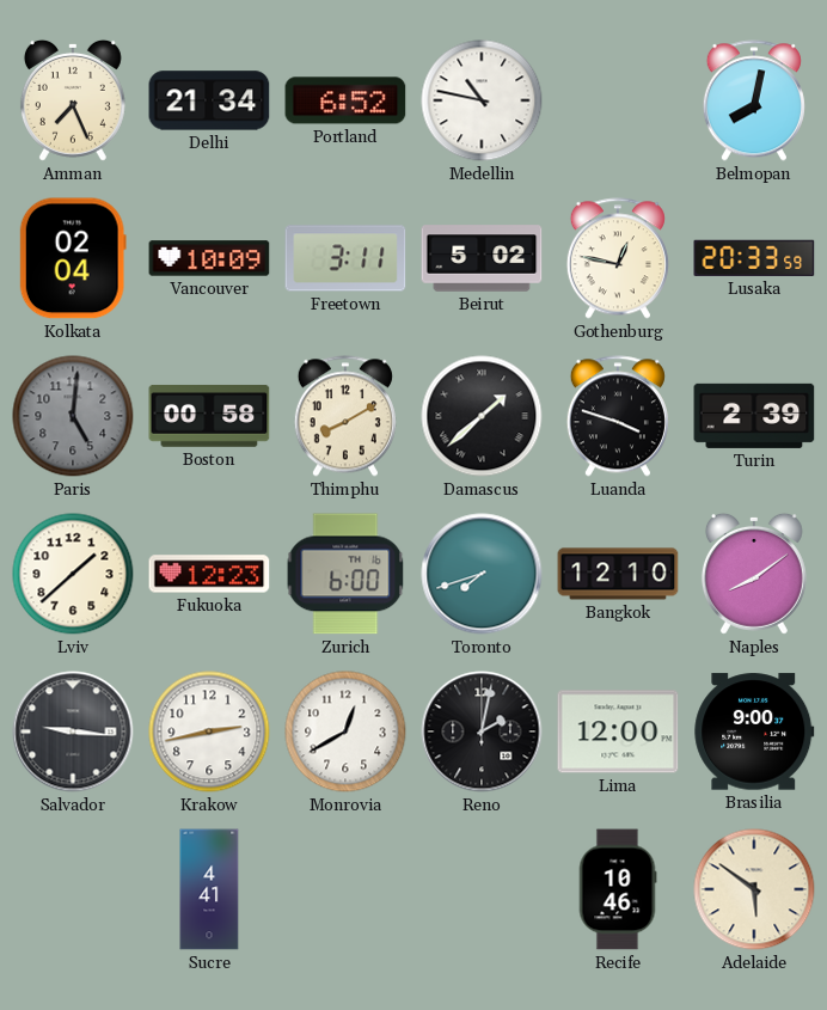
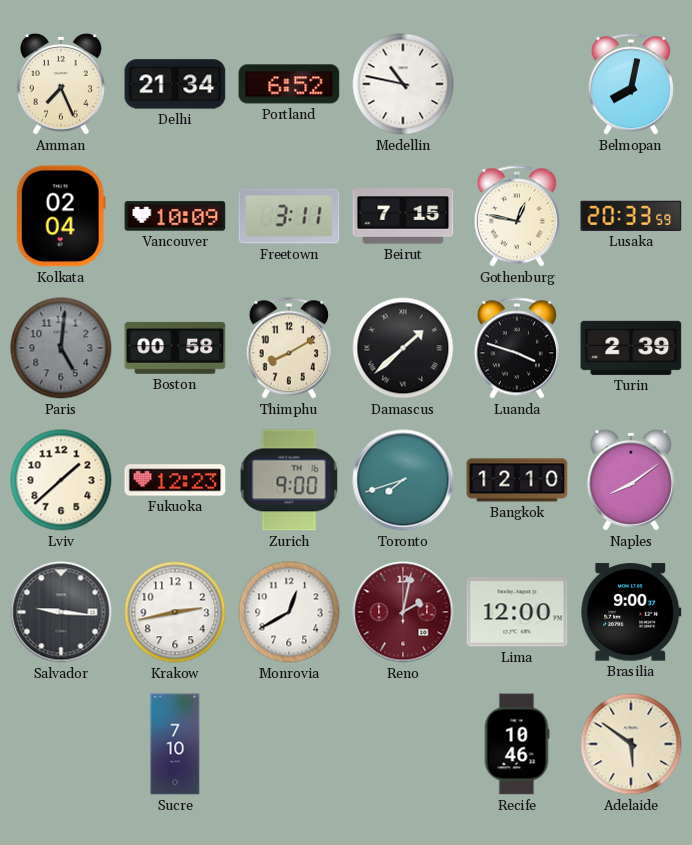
Beirut: 5:02 -> 7:15
Zurich: 6:00 -> 9:00
Reno dial: black -> burgundy
Sucre: 4:41 -> 7:10
